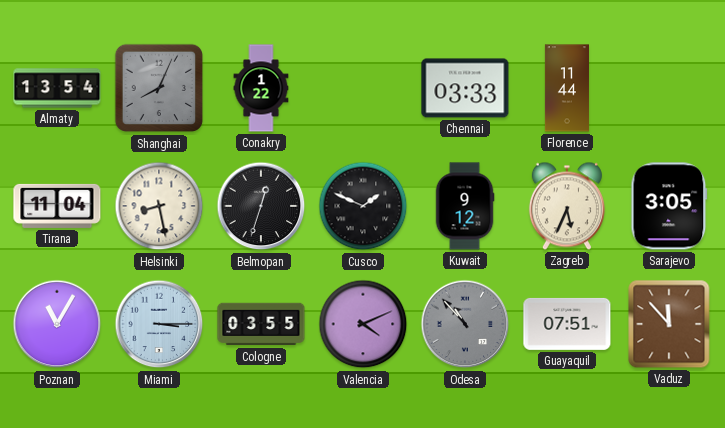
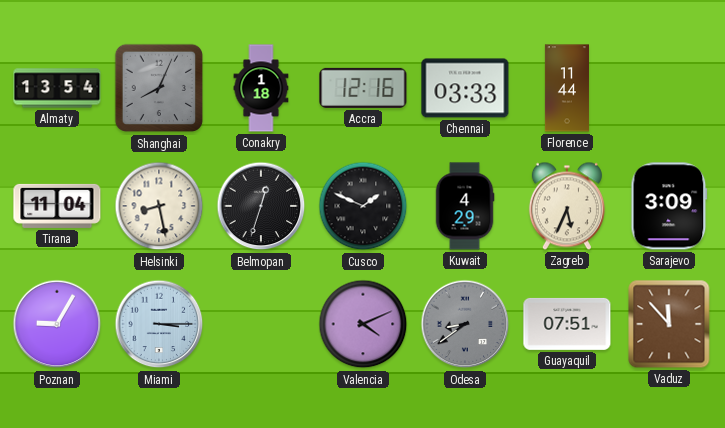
Conakry: 1:22 -> 1:18
Accra: none -> 12:16
Kuwait: 9:12 -> 4:29
Sarajevo: 3:05 -> 3:09
Poznan: 11:05 -> 9:05
Cologne: 03:55 -> none
Odesa: 10:53 -> 8:39
